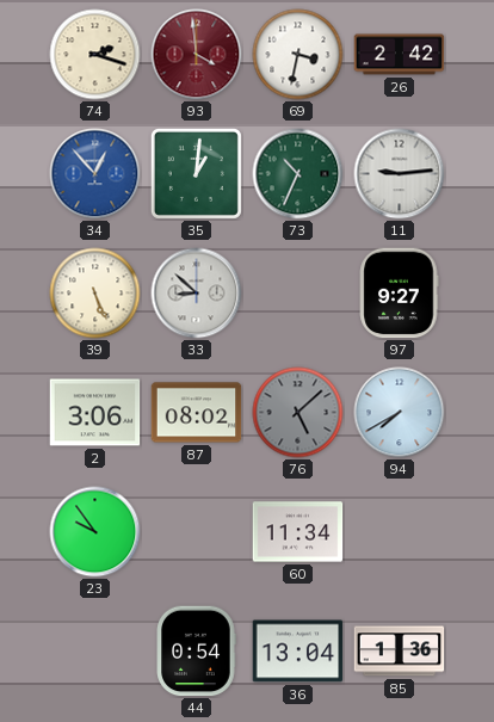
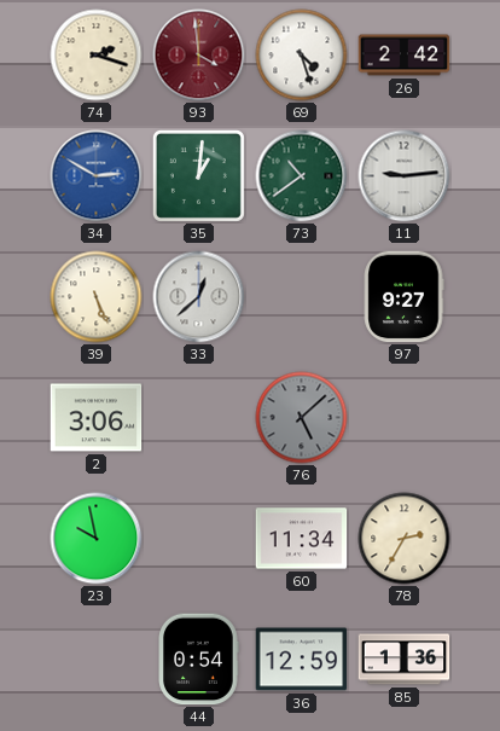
69: 3:32 -> 4:27
34: 12:53 -> 2:50
73: 10:34 -> 10:39
33: 8:52 -> 12:38
87: 08:02 -> none
94: 7:40 -> none
23: 9:54 -> 9:58
78: none -> 2:35
36: 13:04 -> 12:59
